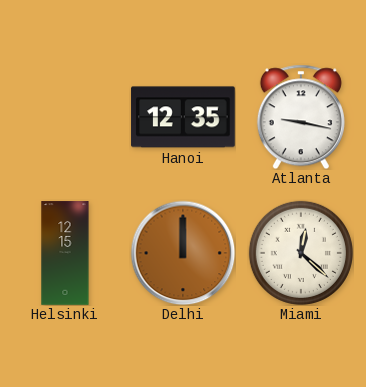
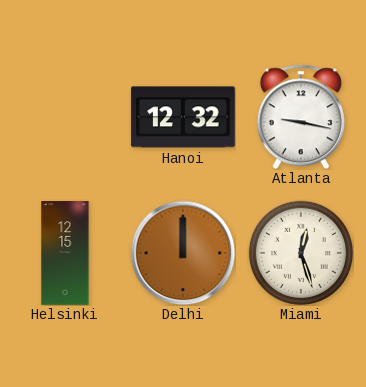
Hanoi: 12:35 -> 12:32
Miami: 12:22 -> 12:27
